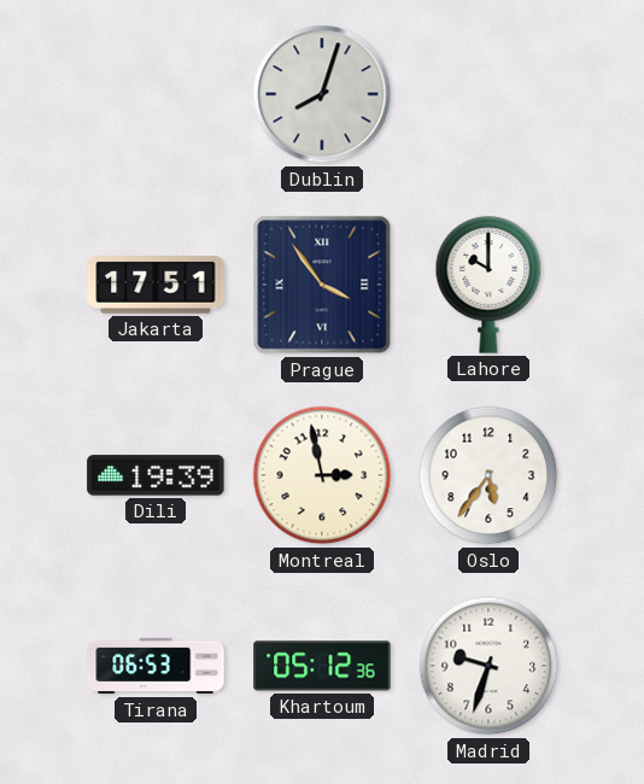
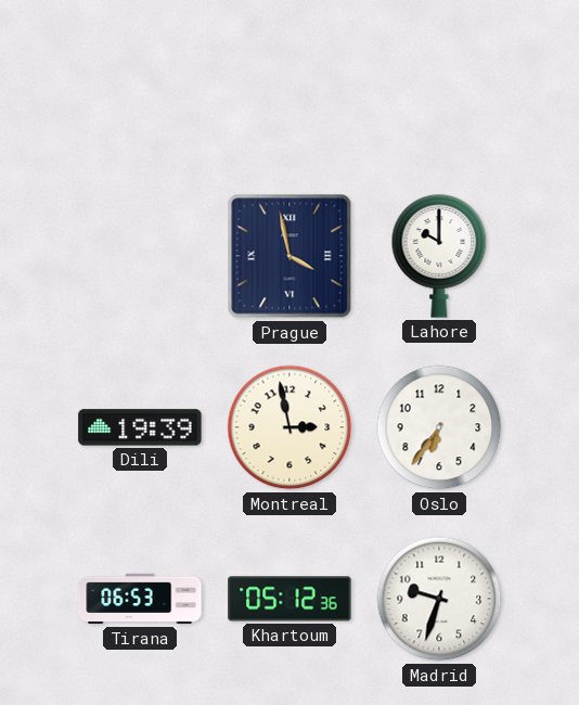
Dublin: 8:03 -> none
Jakarta: 17:51 -> none
Prague: 3:54 -> 3:58
Oslo: 5:36 -> 6:36
